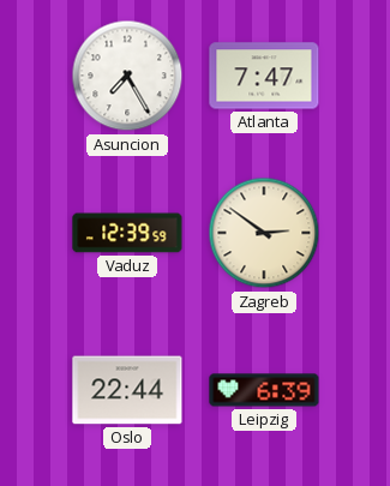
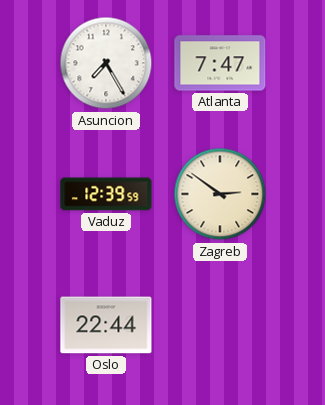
Leipzig: 6:39 -> none
